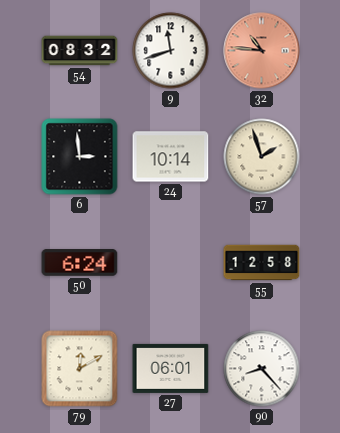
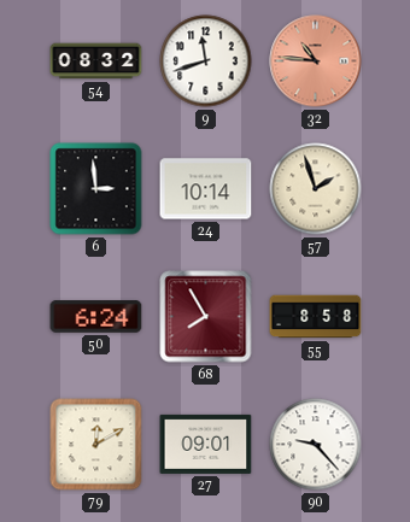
68: none -> 7:55
55: 12:58 -> 8:58
27: 06:01 -> 09:01
90: 8:23 -> 9:23
